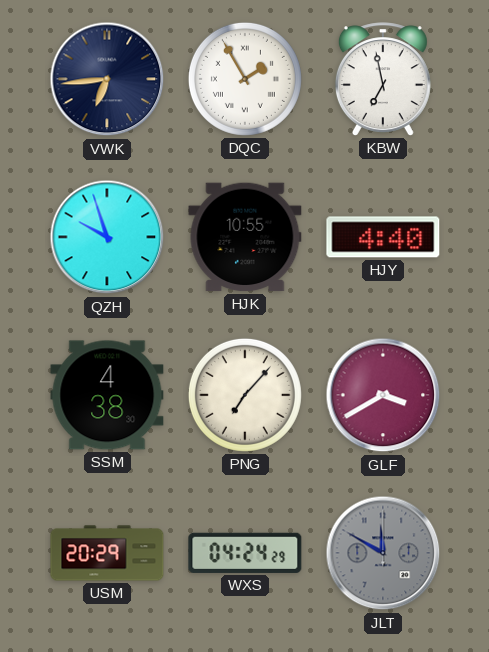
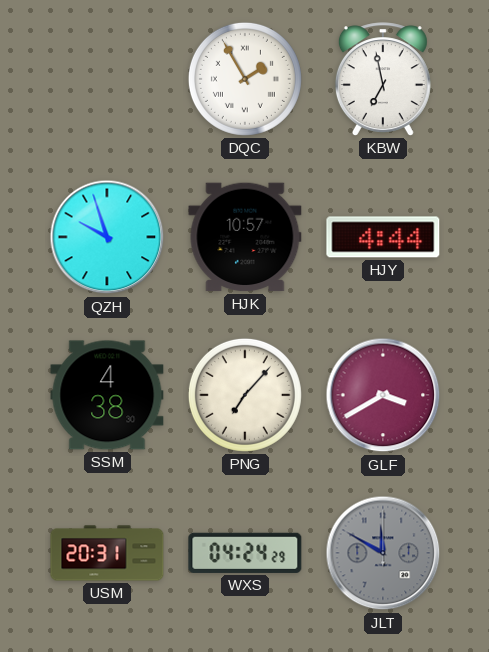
VWK: 6:44 -> none
HJK: 10:55 -> 10:57
HJY: 4:40 -> 4:44
USM: 20:29 -> 20:31
